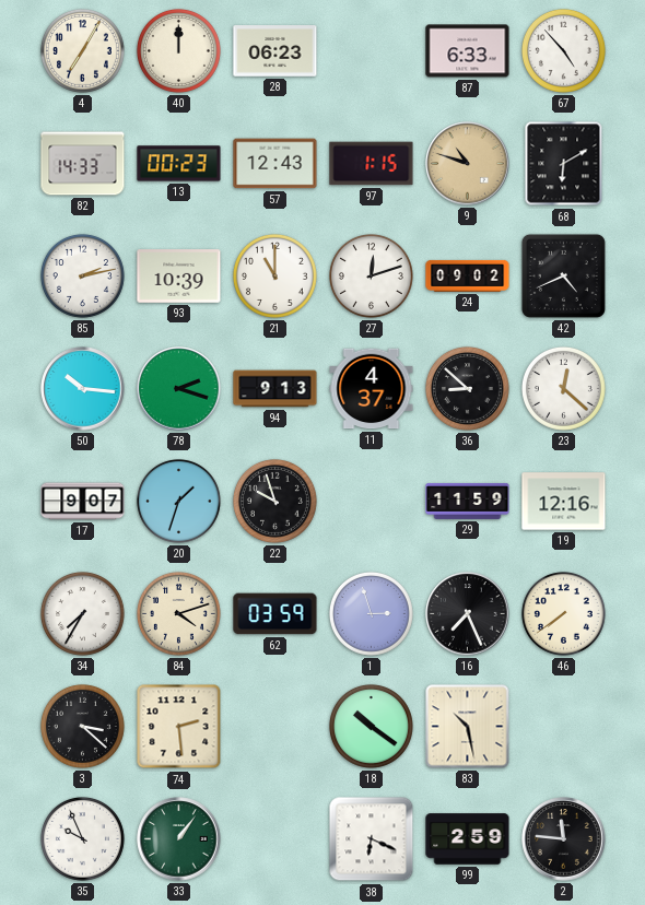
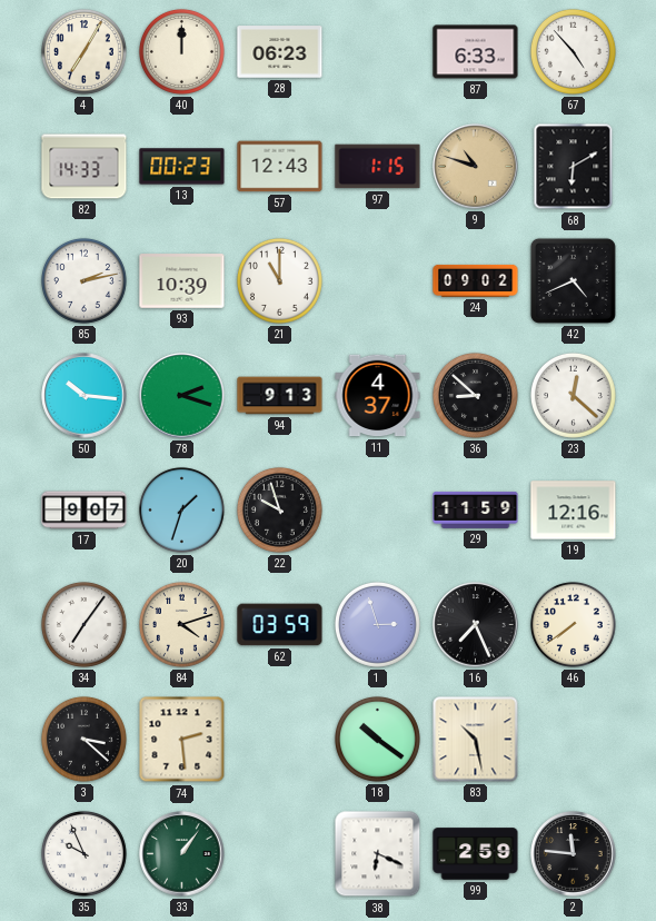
27: 12:12 -> none
34: 7:35 -> 7:06
